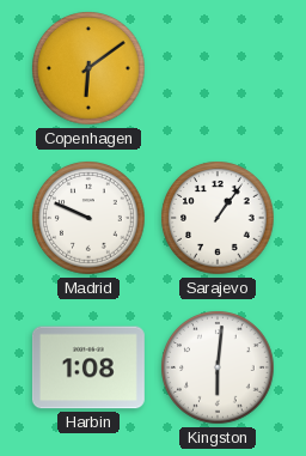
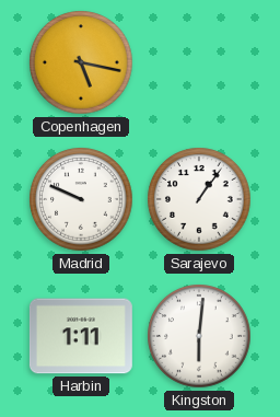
Copenhagen: 6:09 -> 5:17
Harbin: 1:08 -> 1:11
